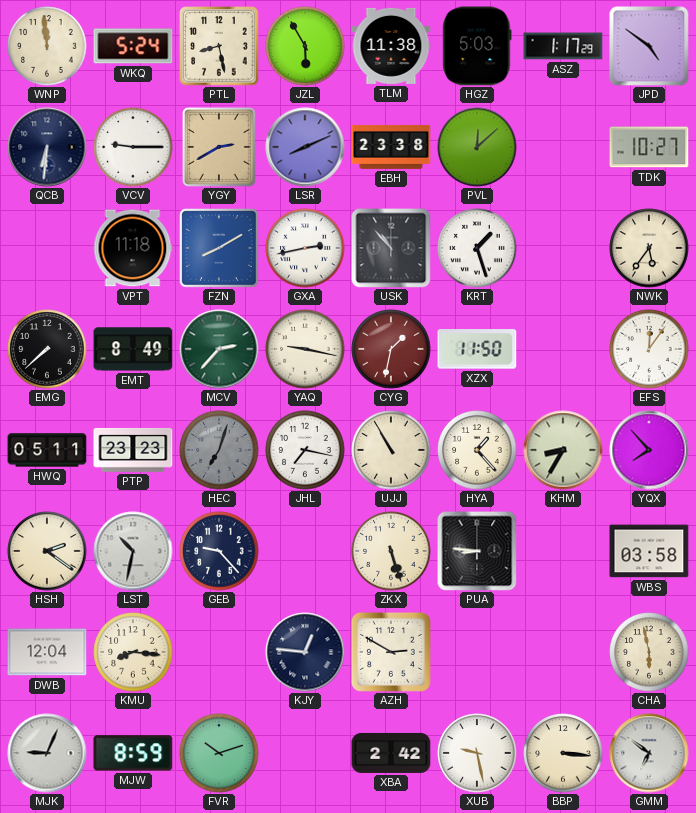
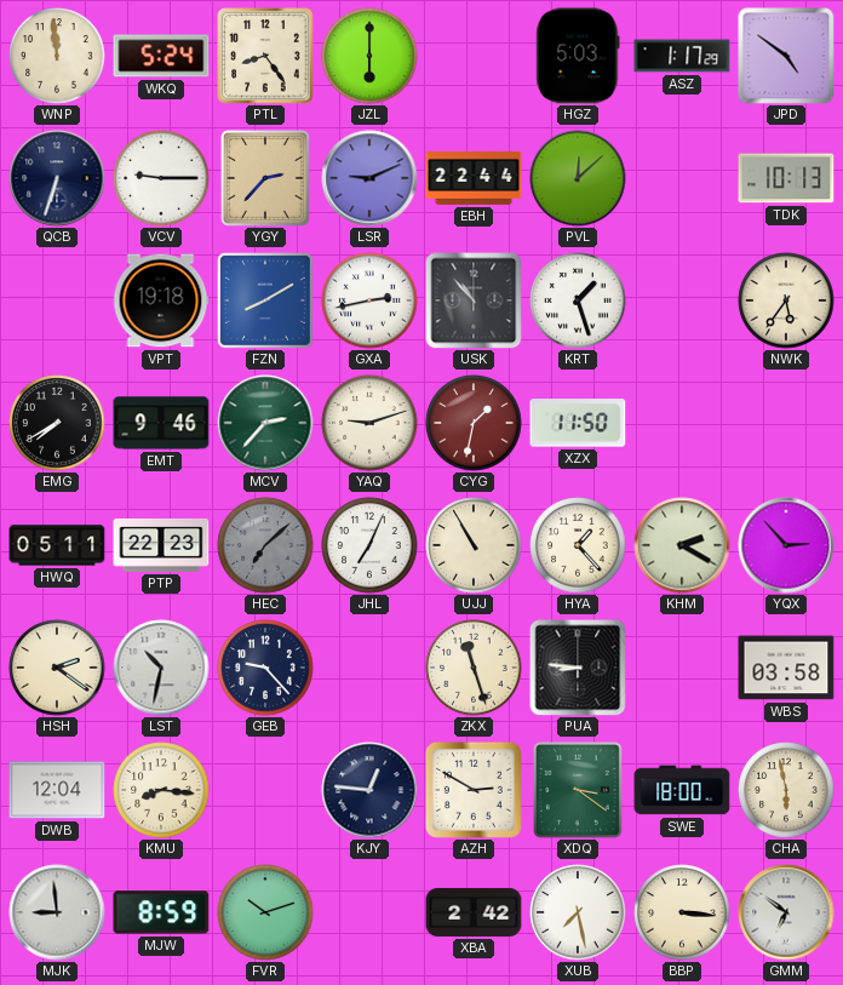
PTL: 8:28 -> 8:24
JZL: 5:55 -> 6:00
TLM: 11:38 -> none
QCB: 6:31 -> 6:33
YGY: 2:40 -> 2:37
LSR: 8:11 -> 9:11
EBH: 23:38 -> 22:44
TDK: 10:27 -> 10:13
VPT: 11:18 -> 19:18
EMG: 7:38 -> 7:40
EMT: 8:49 -> 9:46
YAQ: 9:17 -> 9:12
EFS: 12:06 -> none
PTP: 23:23 -> 22:23
HEC: 7:03 -> 7:08
JHL: 7:17 -> 7:04
KHM: 8:35 -> 2:20
YQX: 7:53 -> 2:53
ZKX: 5:27 -> 11:27
XDQ: none -> 3:21
SWE: none -> 18:00
MJK: 9:04 -> 8:59
XUB: 9:28 -> 7:28
